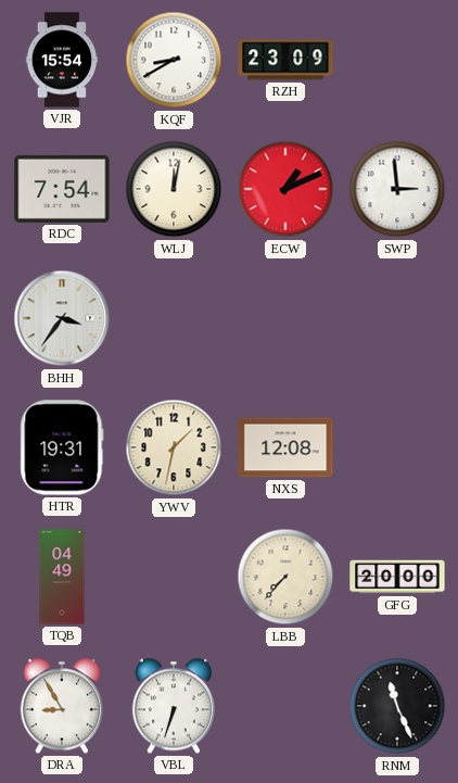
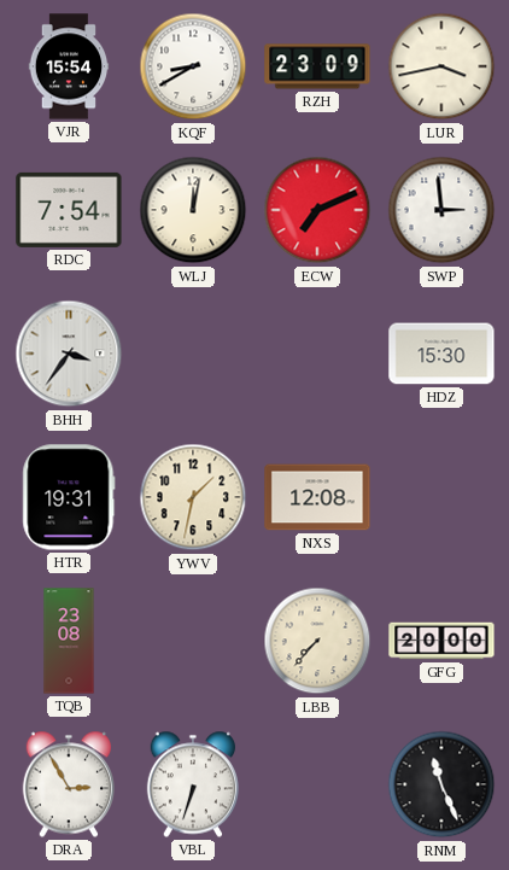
LUR: none -> 3:43
ECW: 1:11 -> 7:11
HDZ: none -> 15:30
TQB: 04:49 -> 23:08
DRA: 8:55 -> 2:55
